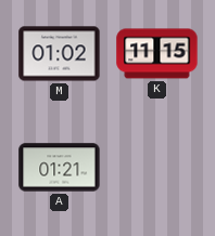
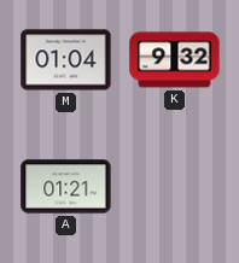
M: 01:02 -> 01:04
K: 11:15 -> 9:32
